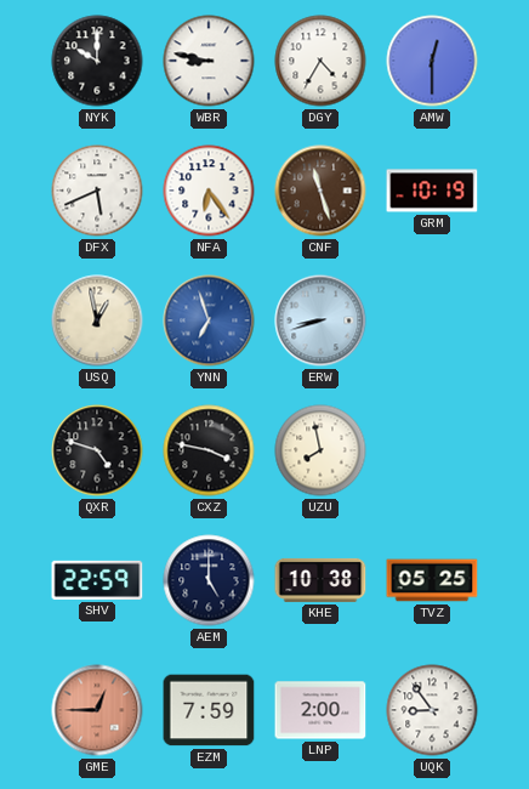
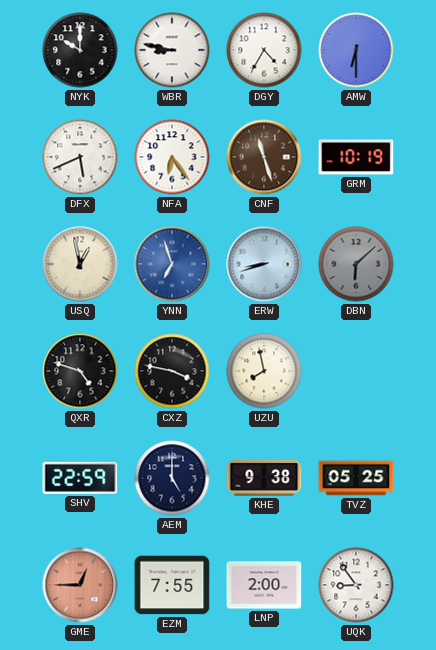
AMW: 12:30 -> 6:30
DBN: none -> 6:08
KHE: 10:38 -> 9:38
EZM: 7:59 -> 7:55
